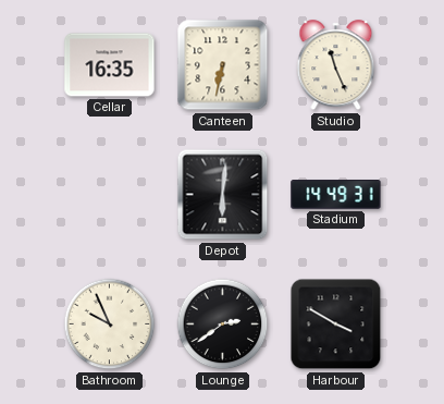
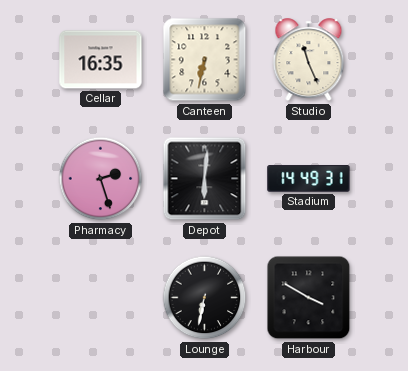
Pharmacy: none -> 2:27
Bathroom: 9:56 -> none
Lounge: 2:39 -> 6:32
